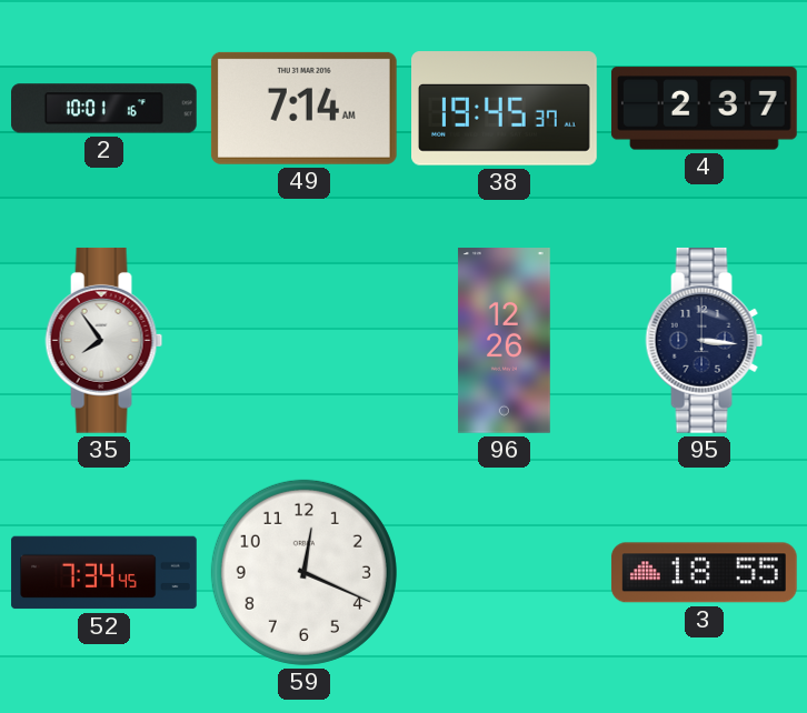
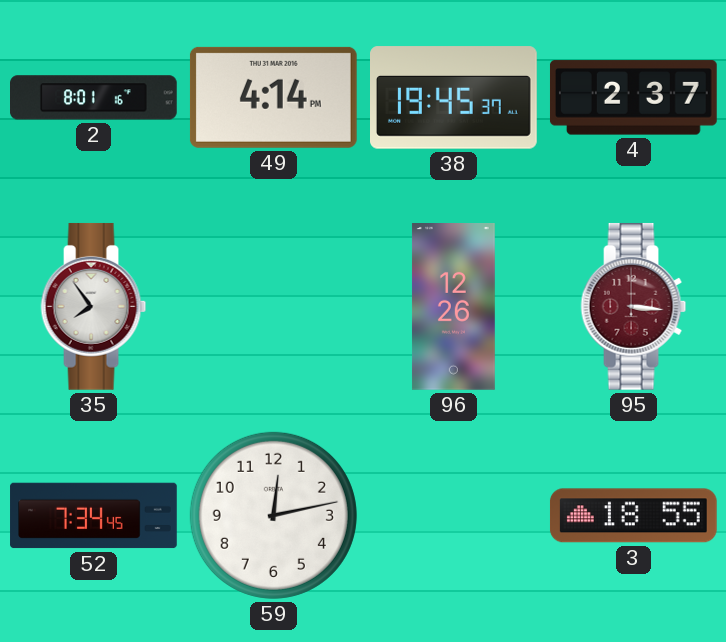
2: 10:01 -> 8:01
49: 7:14 -> 4:14
95 dial: navy -> burgundy
59: 12:19 -> 12:13
